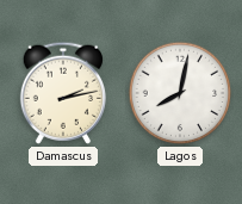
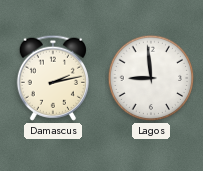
Lagos: 8:02 -> 8:59
